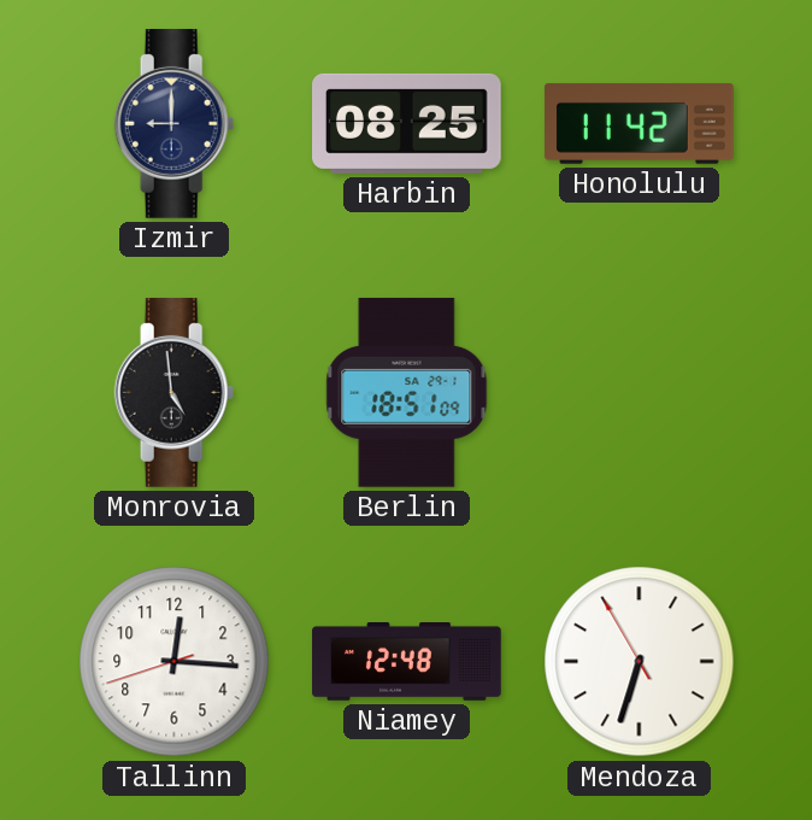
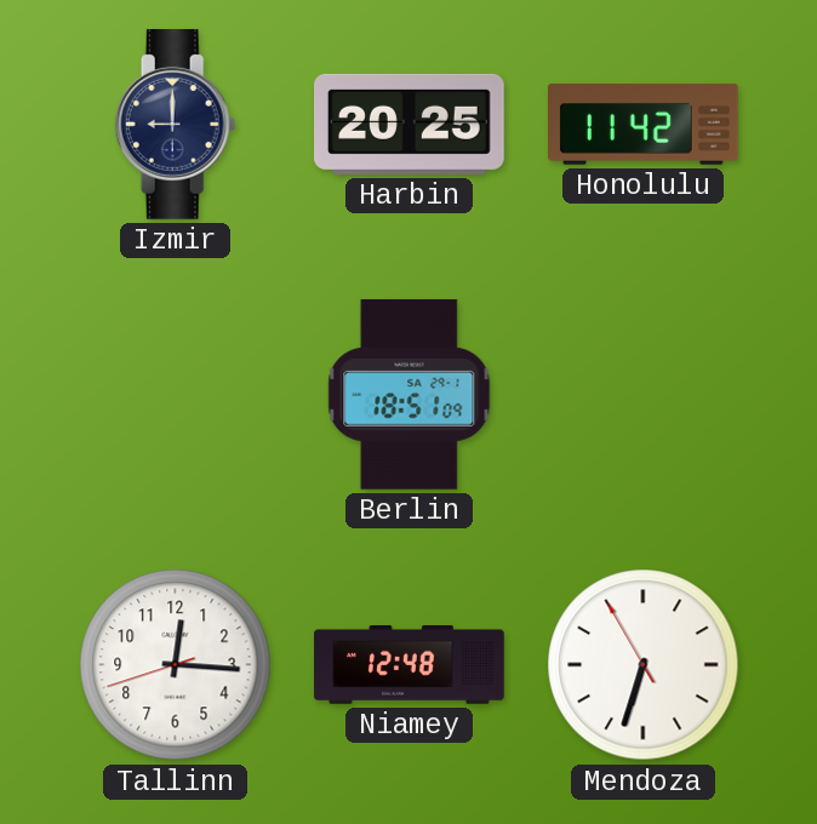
Harbin: 08:25 -> 20:25
Monrovia: 4:59 -> none
